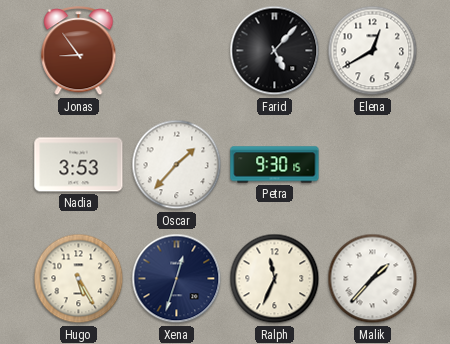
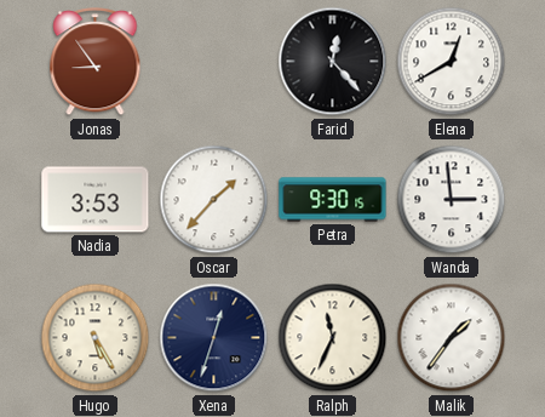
Farid: 5:07 -> 12:23
Wanda: none -> 2:59
Malik: 1:37 -> 1:36
